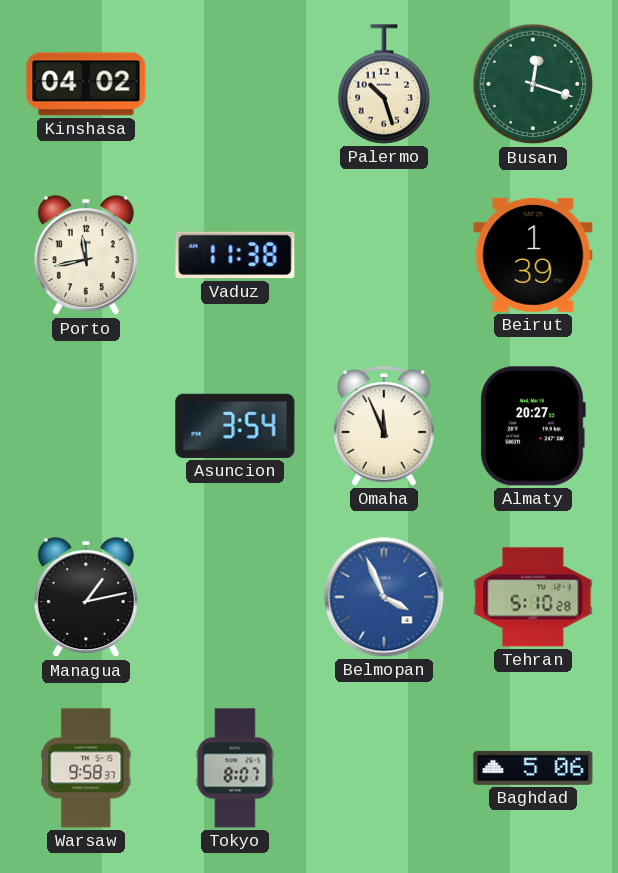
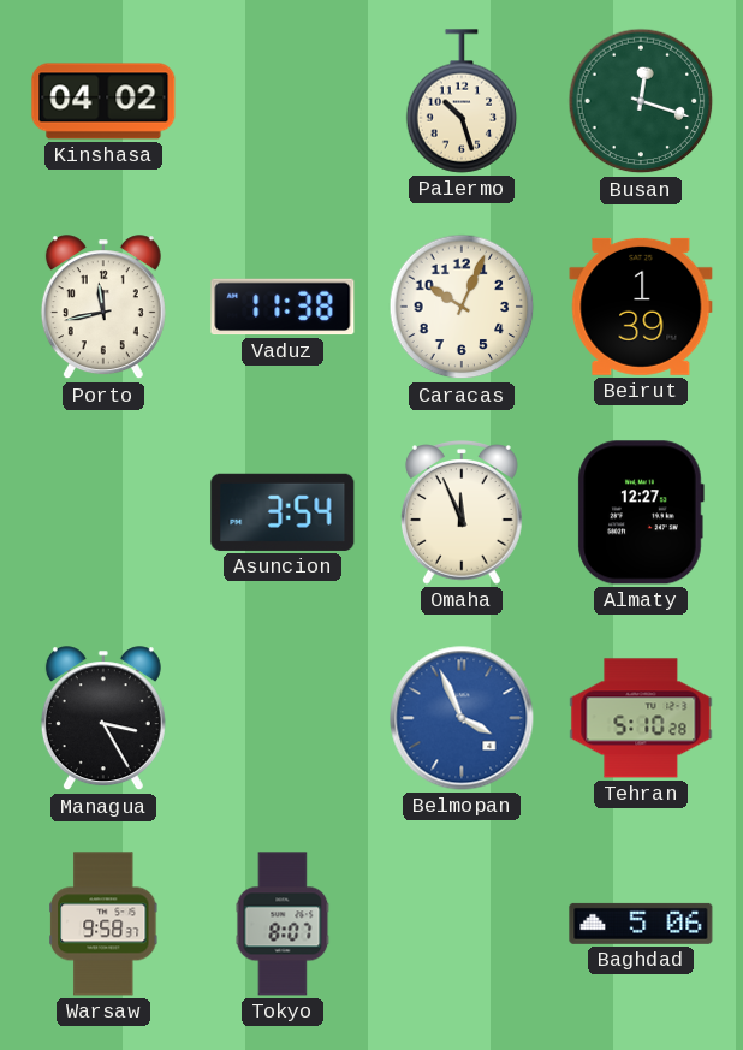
Caracas: none -> 10:04
Almaty: 20:27 -> 12:27
Managua: 1:13 -> 3:25
